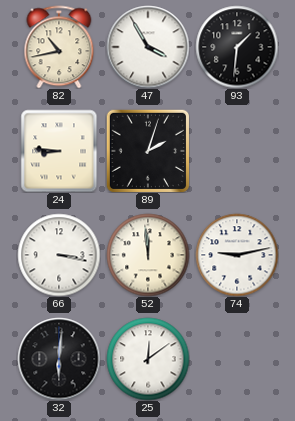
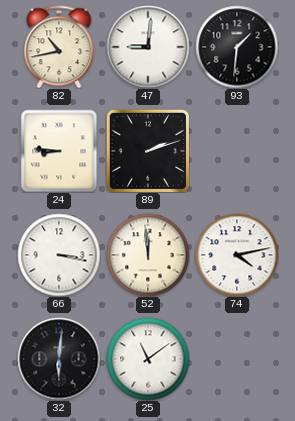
47: 3:55 -> 9:01
89: 2:03 -> 2:12
74: 9:13 -> 4:13
25: 12:09 -> 11:09
